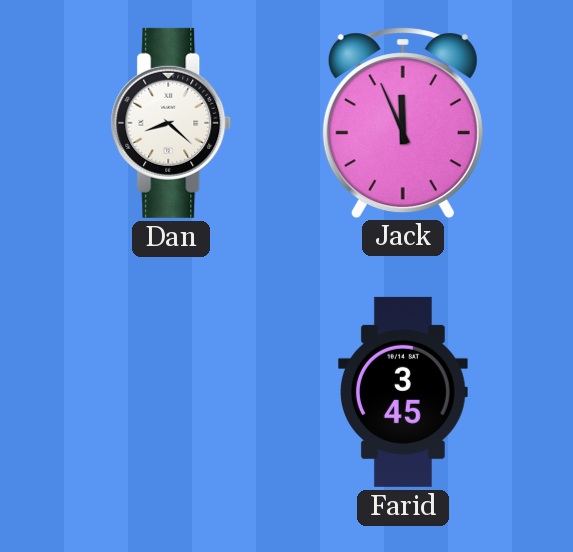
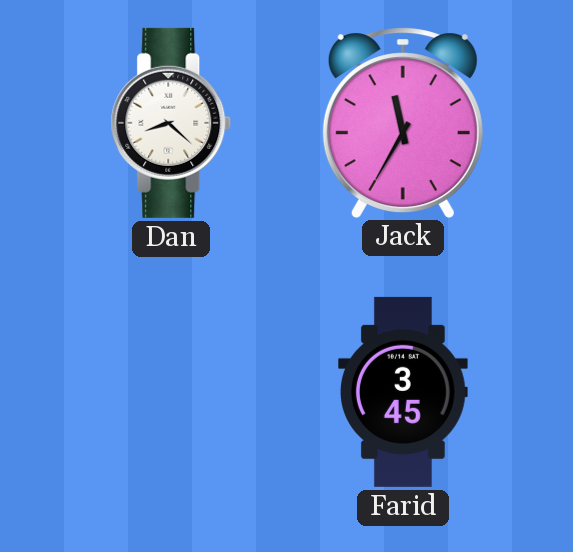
Jack: 11:56 -> 11:35
